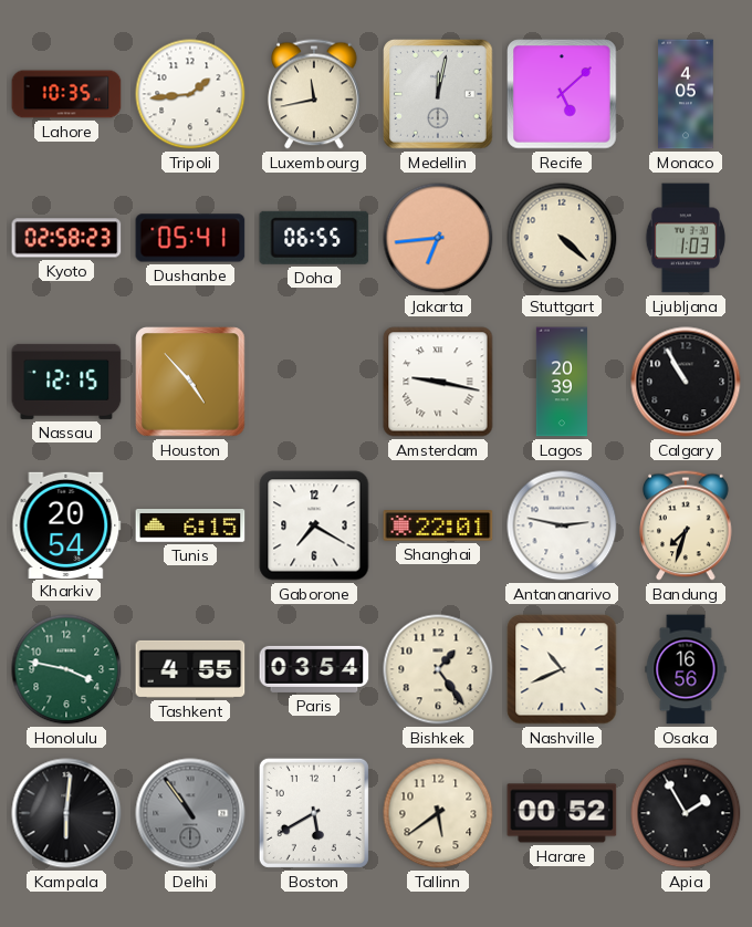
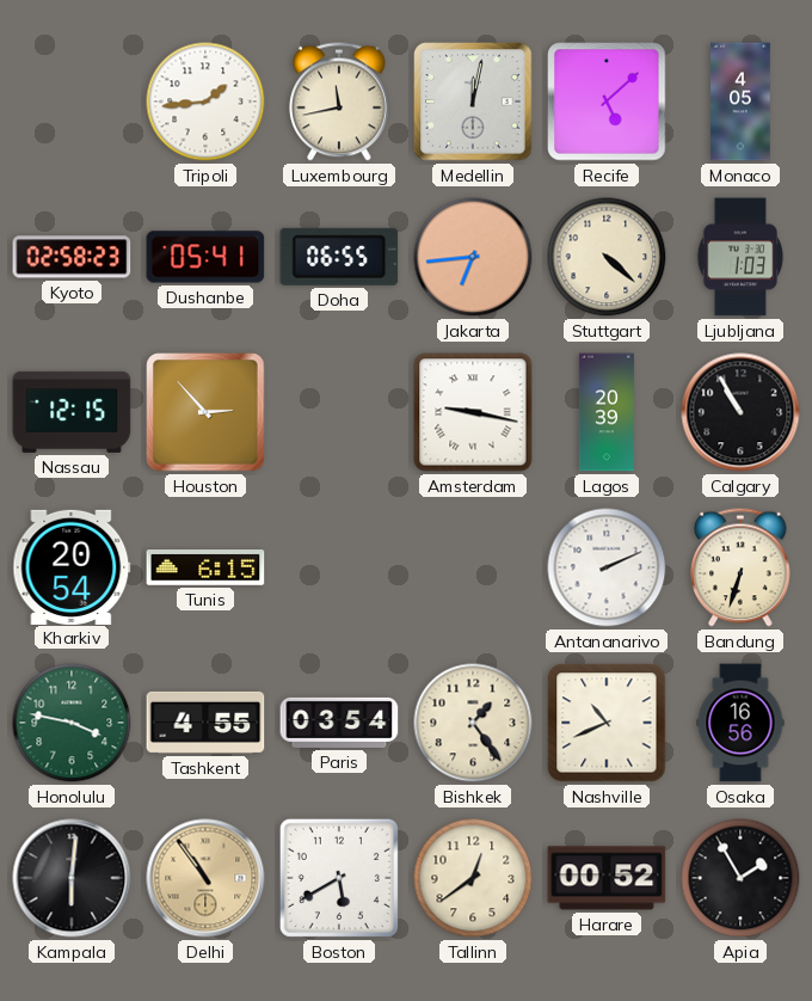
Lahore: 10:35 -> none
Houston: 4:53 -> 2:53
Gaborone: 7:20 -> none
Shanghai: 22:01 -> none
Antananarivo: 2:47 -> 2:11
Bandung: 7:33 -> 6:33
Delhi dial: grey -> champagne
Tallinn: 5:39 -> 12:39
